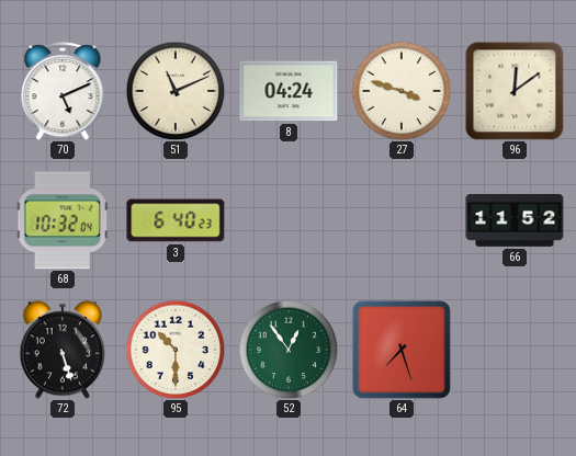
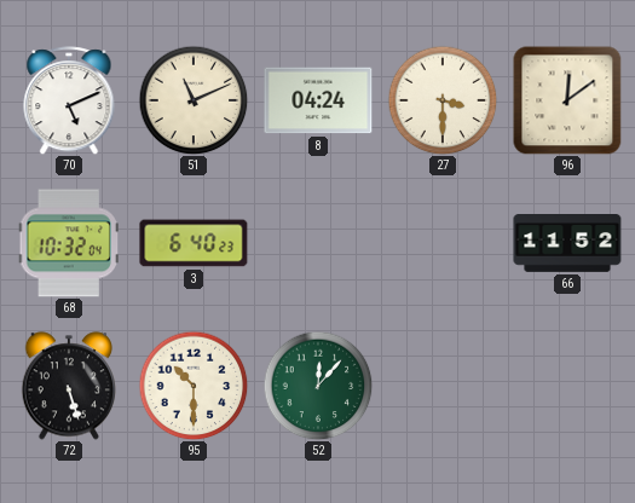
27: 3:48 -> 3:30
52: 12:54 -> 12:07
64: 7:27 -> none
